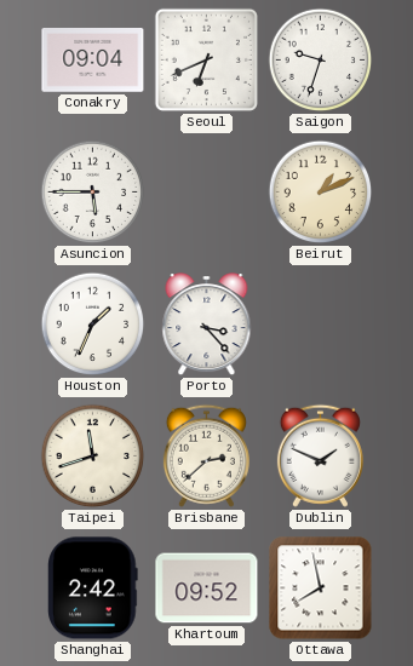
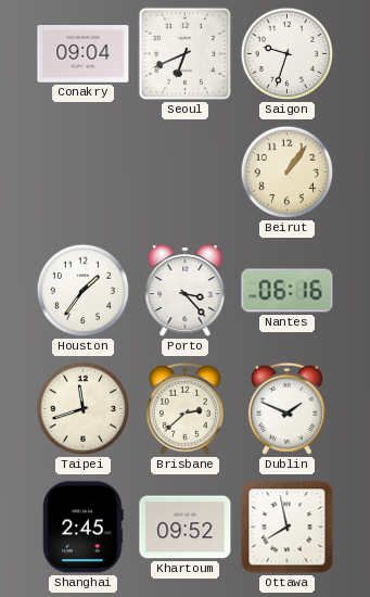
Asuncion: 5:45 -> none
Beirut: 1:11 -> 1:06
Houston: 1:34 -> 1:36
Nantes: none -> 06:16
Shanghai: 2:42 -> 2:45
